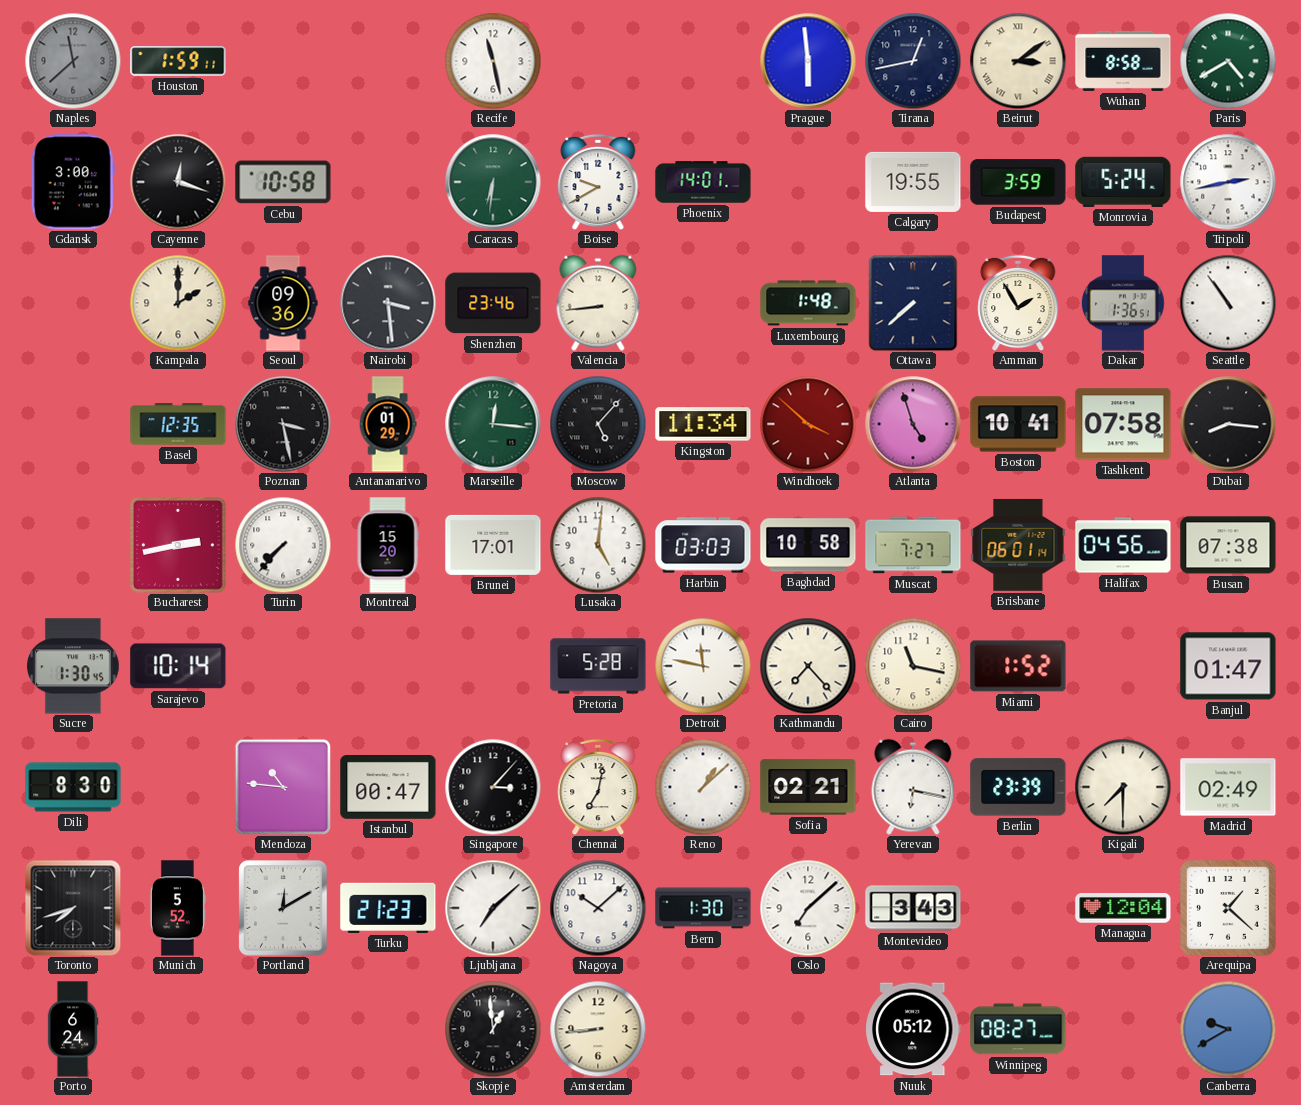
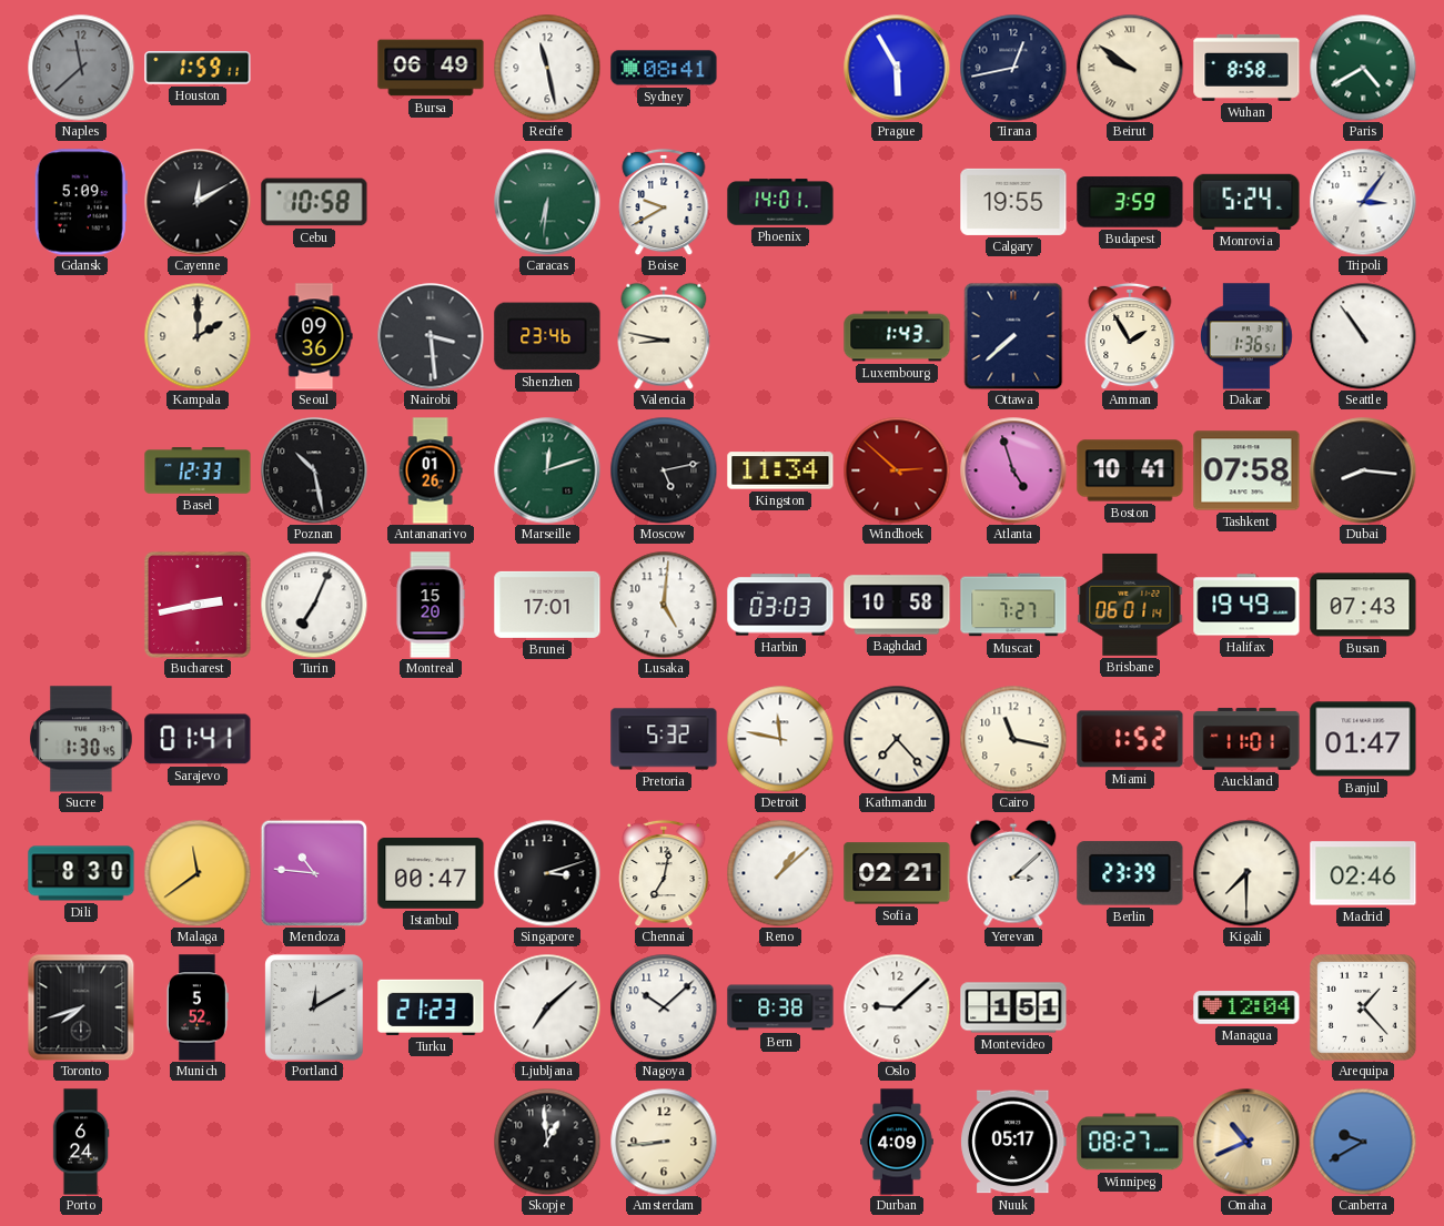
Bursa: none -> 06:49
Sydney: none -> 08:41
Prague: 5:59 -> 5:55
Beirut: 3:09 -> 9:51
Gdansk: 3:00 -> 5:09
Cayenne: 12:18 -> 12:10
Tripoli: 2:43 -> 3:06
Valencia: 8:44 -> 8:47
Luxembourg: 1:48 -> 1:43
Basel: 12:35 -> 12:33
Poznan: 3:28 -> 10:28
Antananarivo: 01:29 -> 01:26
Marseille: 12:16 -> 12:12
Moscow: 5:07 -> 5:13
Windhoek: 3:52 -> 2:52
Turin: 7:37 -> 7:04
Halifax: 04:56 -> 19:49
Busan: 07:38 -> 07:43
Sarajevo: 10:14 -> 01:41
Pretoria: 5:28 -> 5:32
Auckland: none -> 11:01
Malaga: none -> 11:39
Singapore: 3:07 -> 3:12
Yerevan: 6:17 -> 3:08
Madrid: 02:49 -> 02:46
Bern: 1:30 -> 8:38
Oslo: 7:08 -> 9:08
Montevideo: 3:43 -> 1:51
Arequipa: 1:22 -> 1:23
Durban: none -> 4:09
Nuuk: 05:12 -> 05:17
Omaha: none -> 10:41
